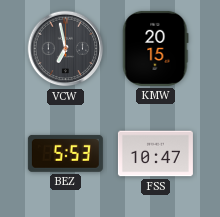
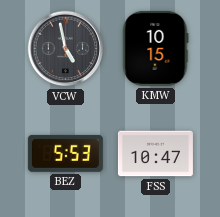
VCW: 6:58 -> 4:58
KMW: 20:15 -> 10:15
